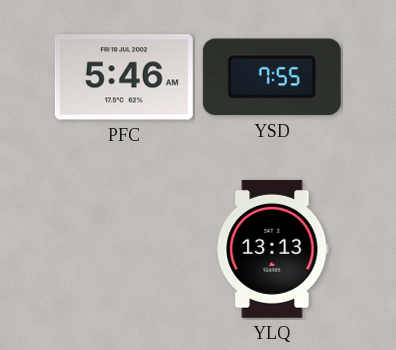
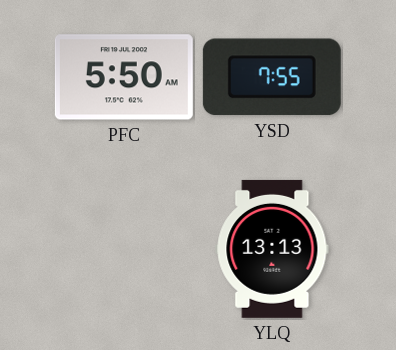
PFC: 5:46 -> 5:50
